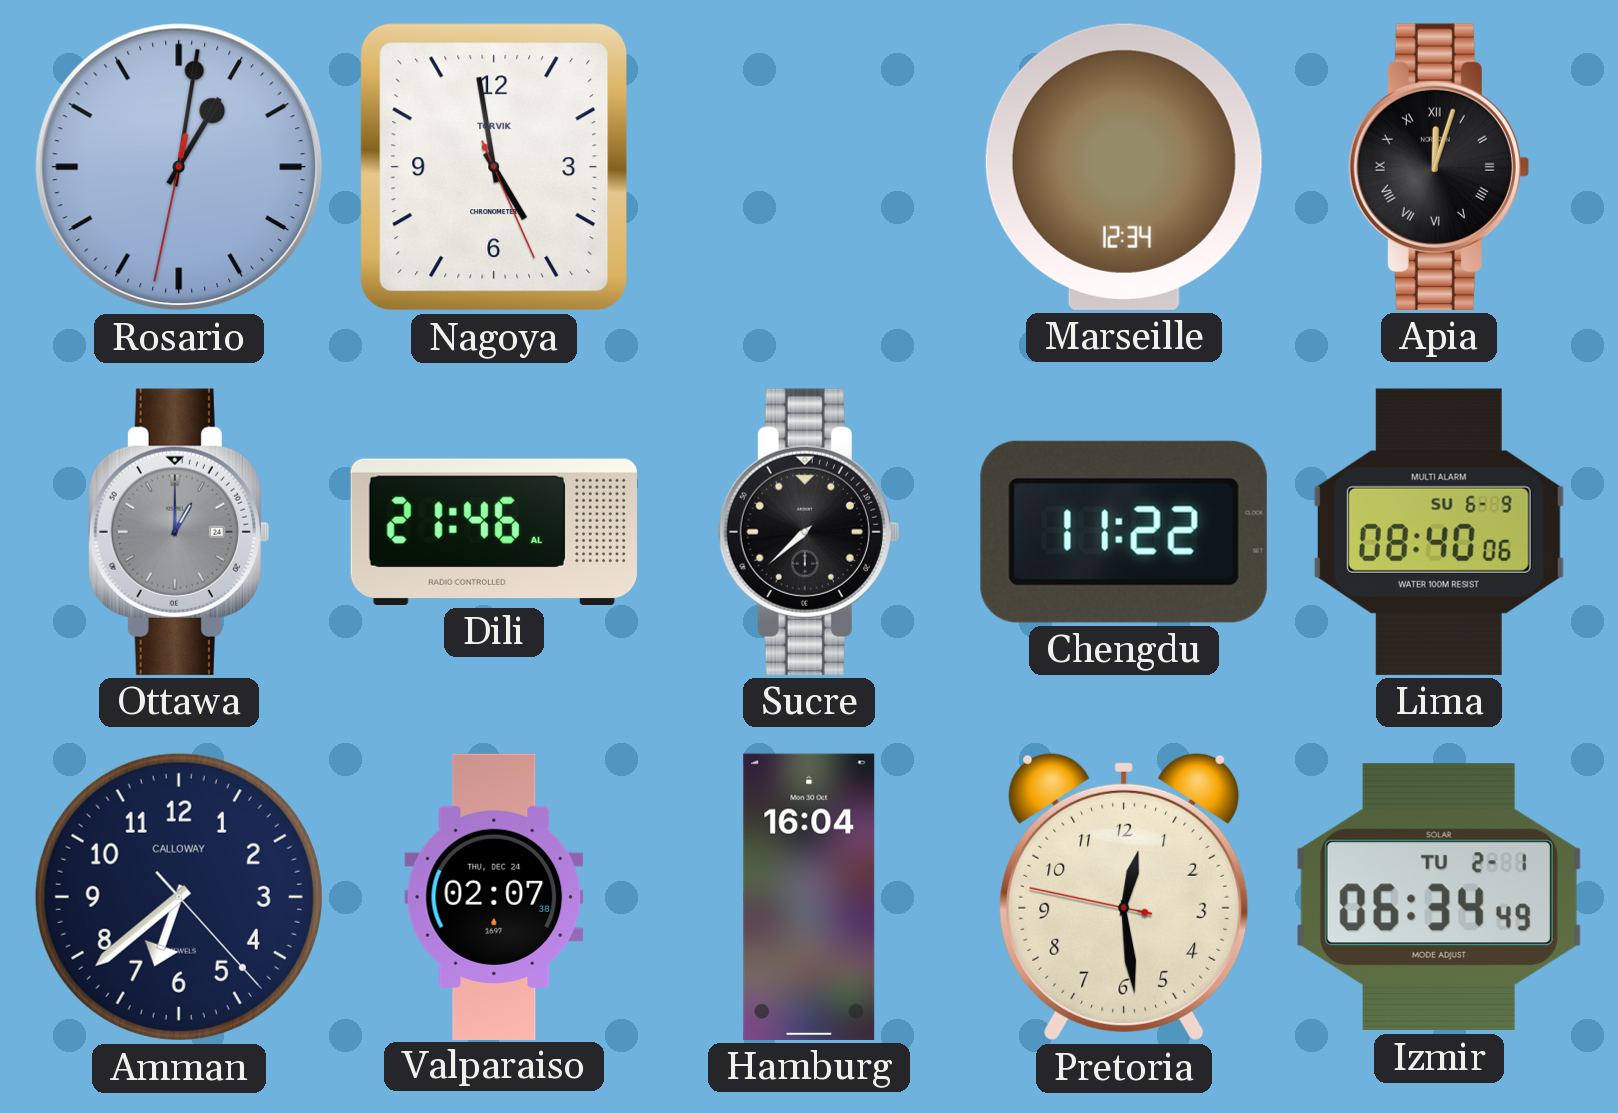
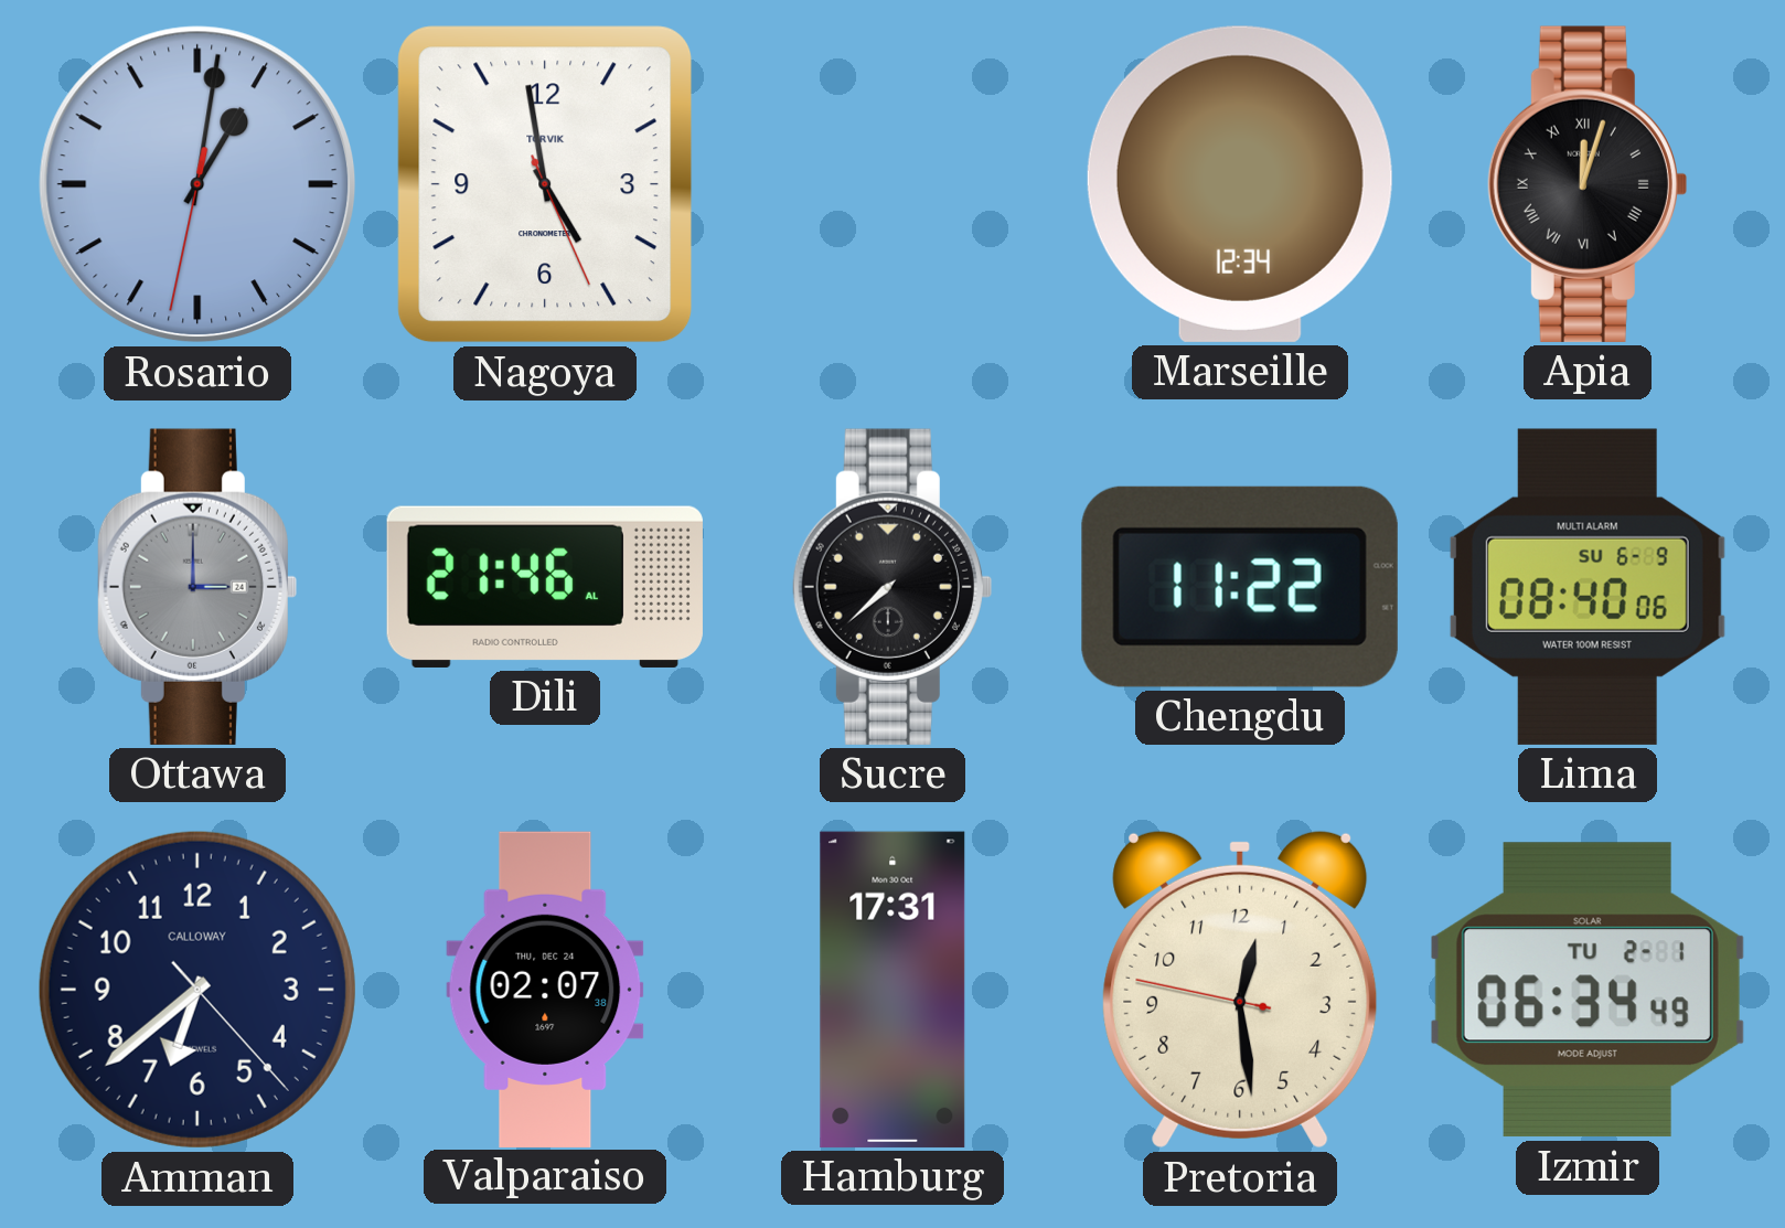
Ottawa: 1:00 -> 3:00
Hamburg: 16:04 -> 17:31
